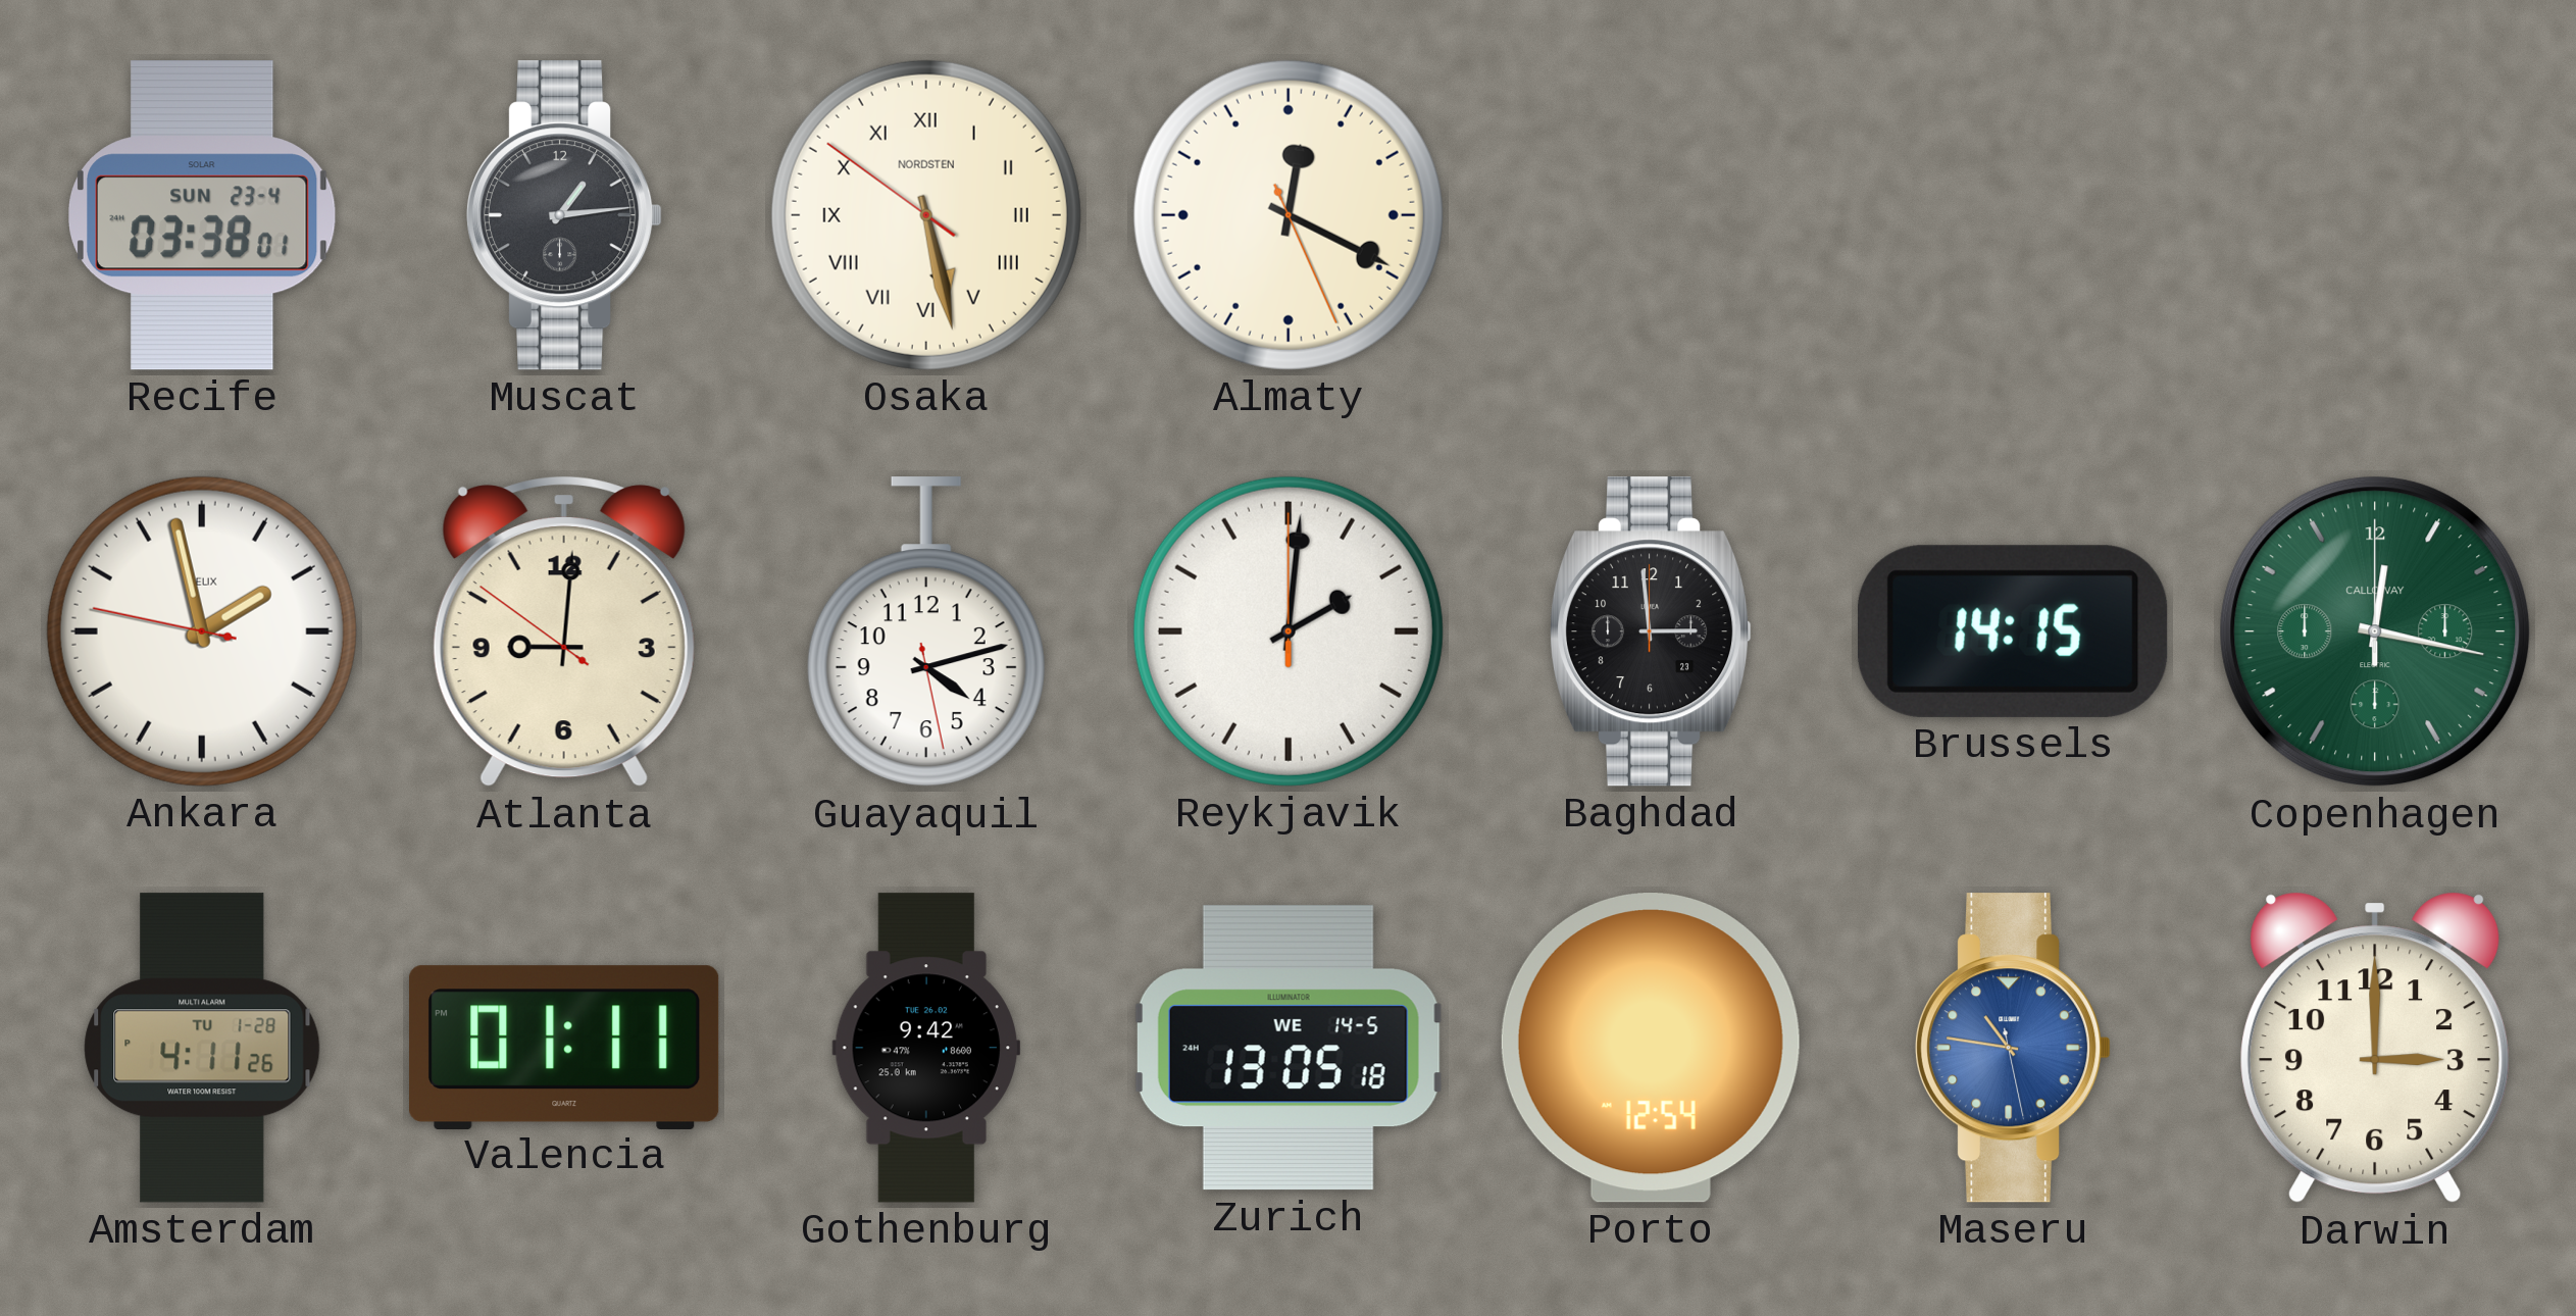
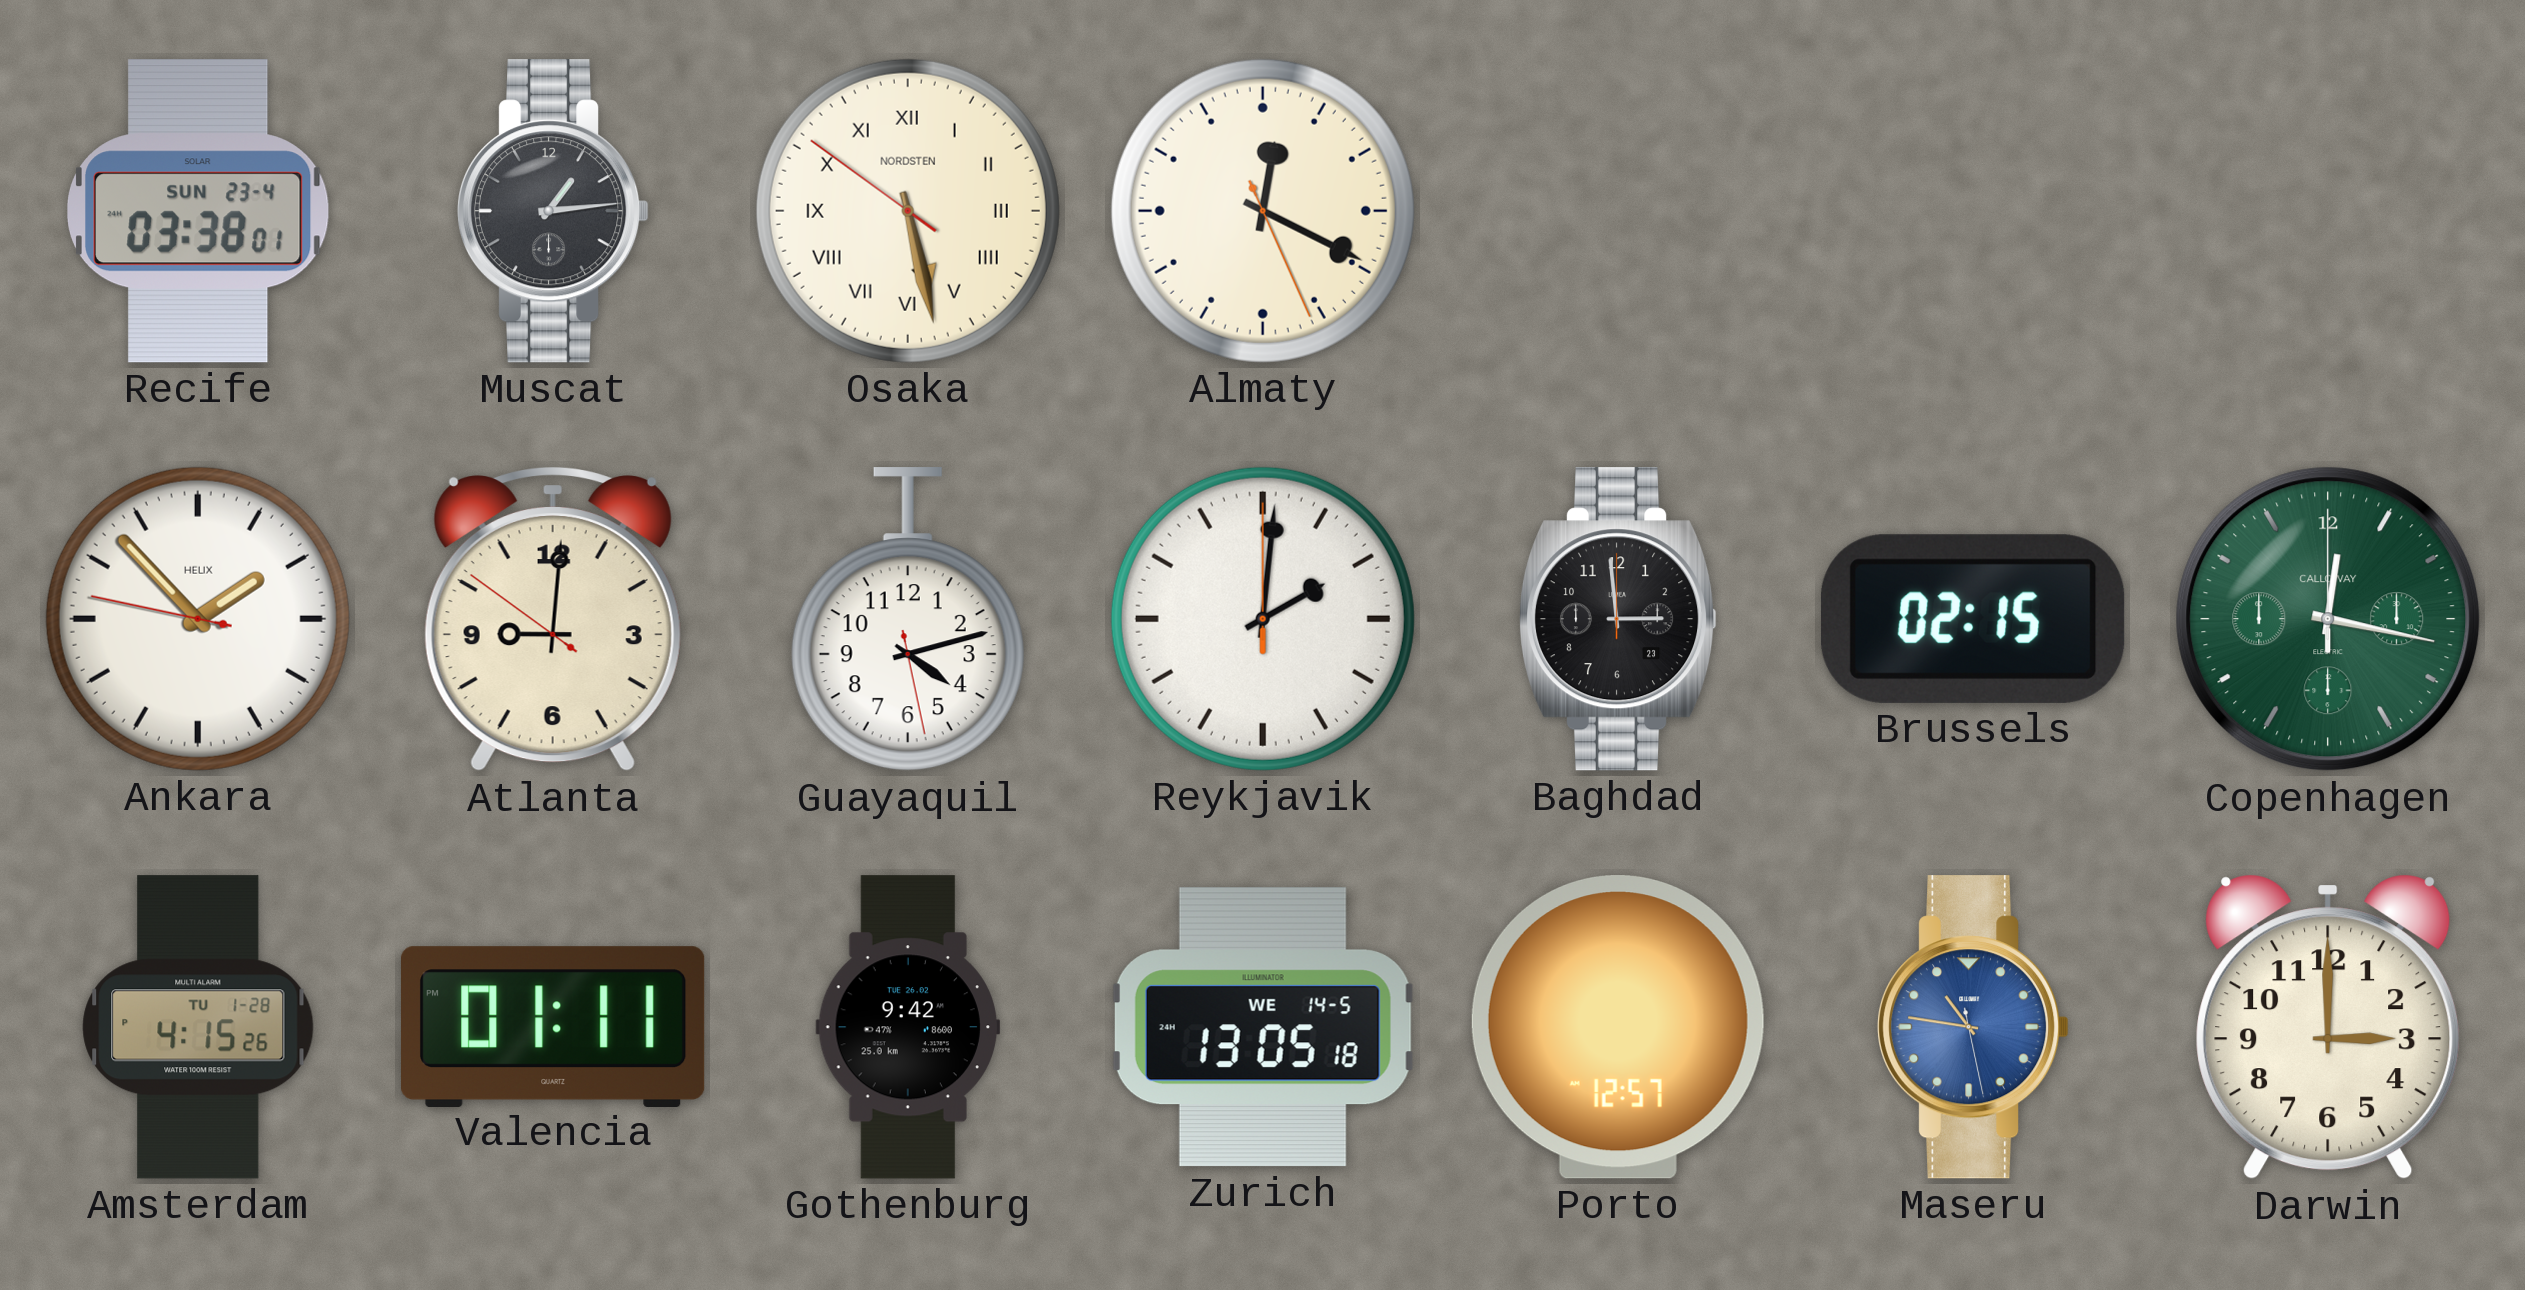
Ankara: 1:57 -> 1:52
Brussels: 14:15 -> 02:15
Amsterdam: 4:11 -> 4:15
Porto: 12:54 -> 12:57
